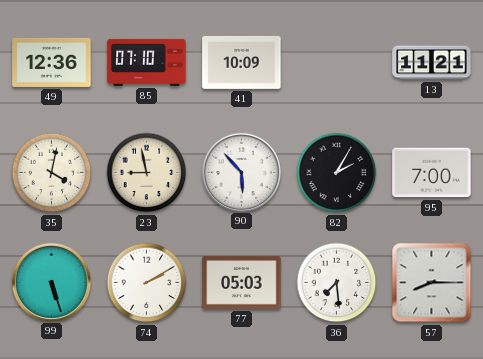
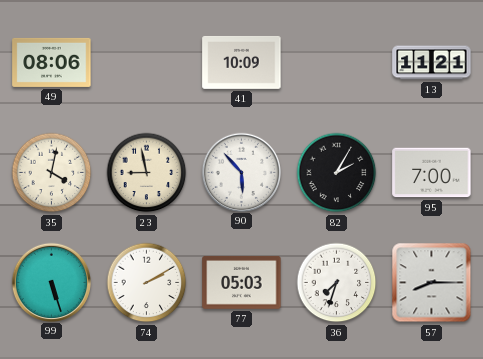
49: 12:36 -> 08:06
85: 07:10 -> none
36: 7:29 -> 7:33
